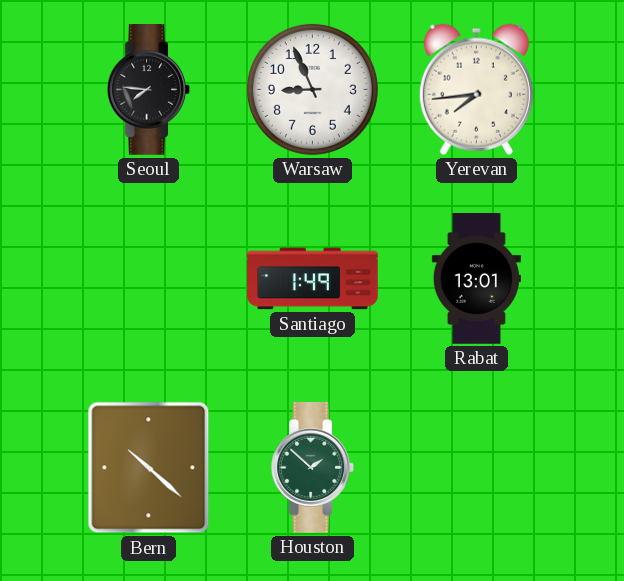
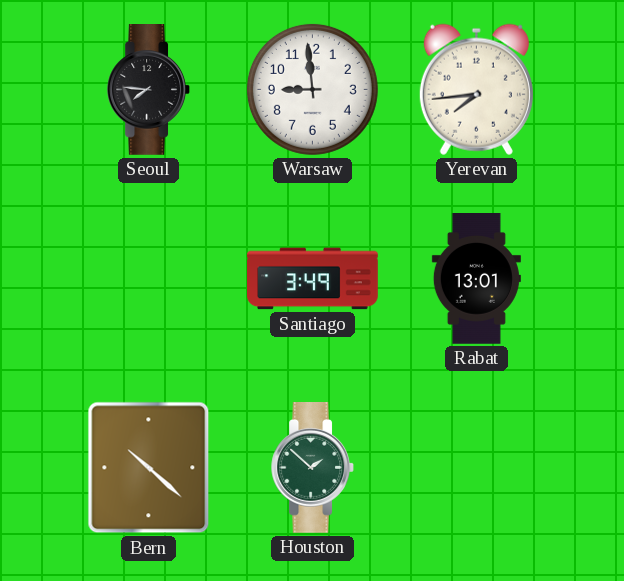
Warsaw: 8:56 -> 8:59
Santiago: 1:49 -> 3:49
